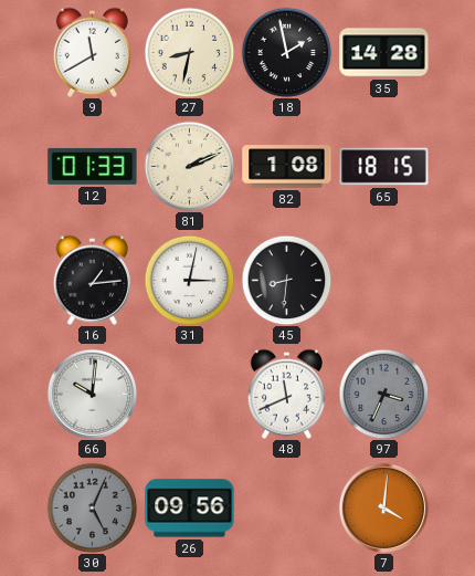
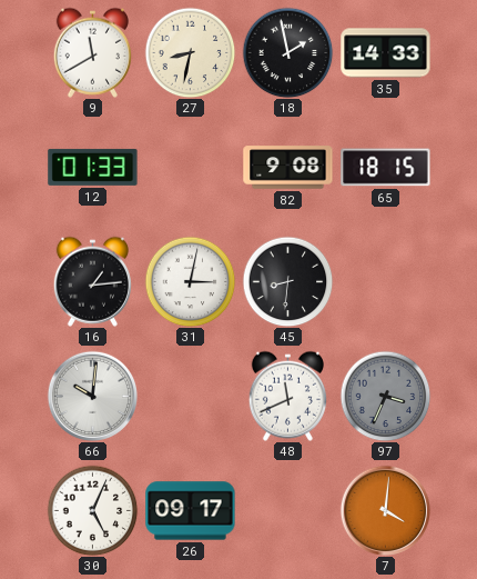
35: 14:28 -> 14:33
81: 2:11 -> none
82: 1:08 -> 9:08
30 dial: grey -> white
26: 09:56 -> 09:17
